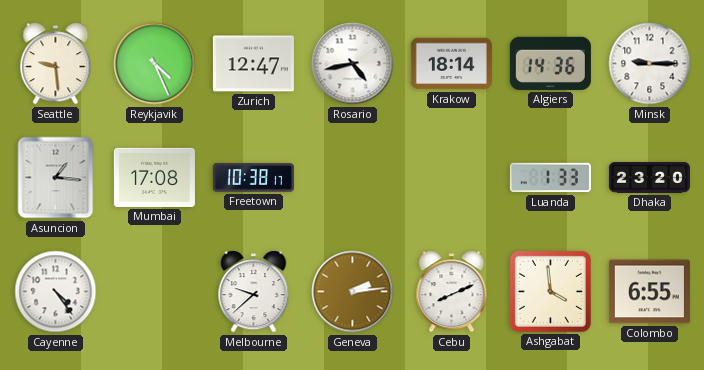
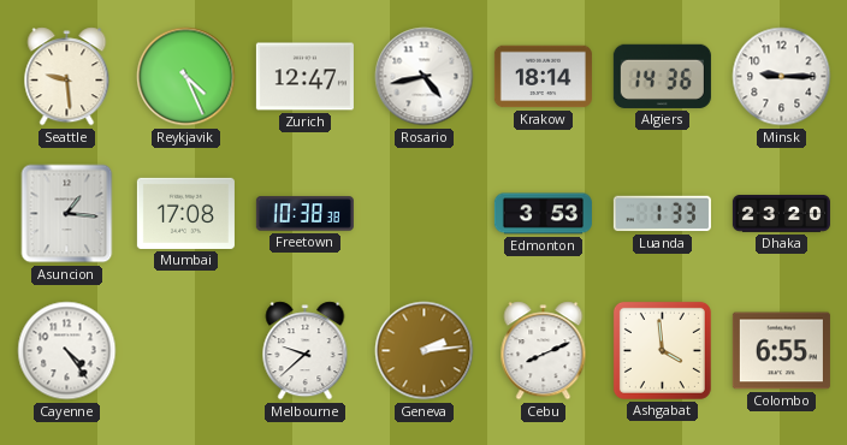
Freetown: 10:38:17 -> 10:38:38
Edmonton: none -> 3:53
